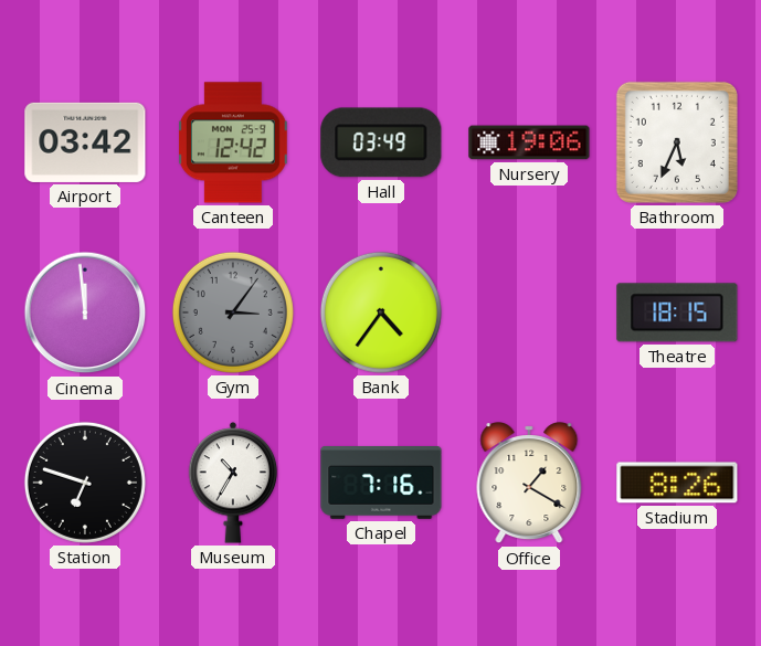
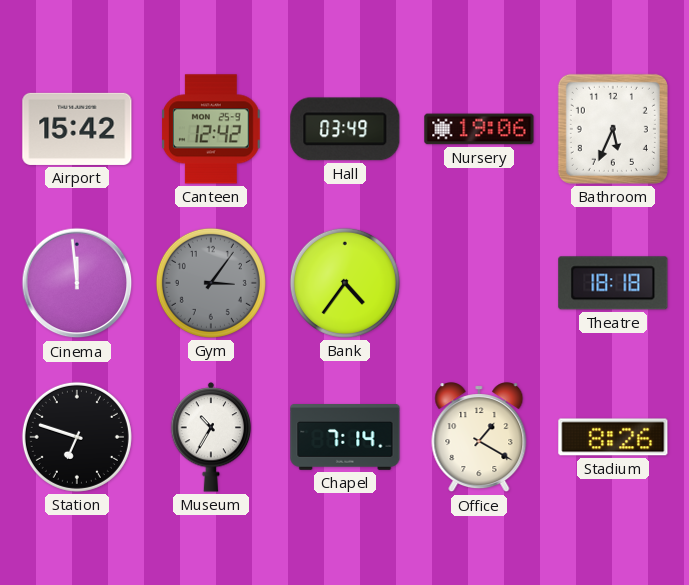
Airport: 03:42 -> 15:42
Theatre: 18:15 -> 18:18
Chapel: 7:16 -> 7:14
